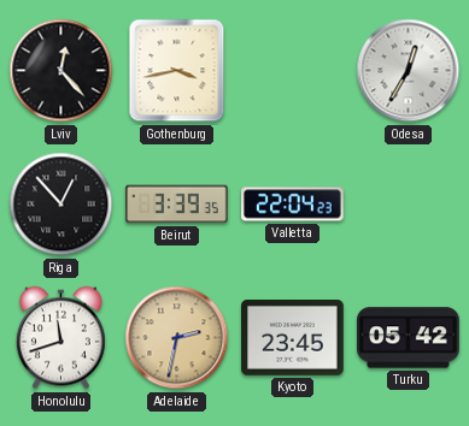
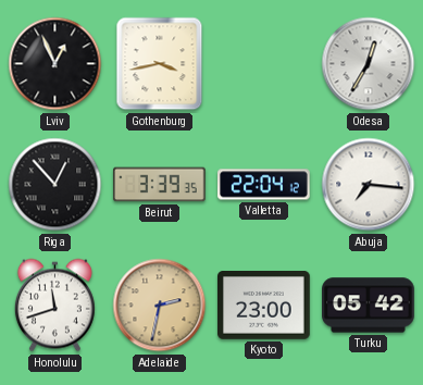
Lviv: 12:23 -> 12:56
Valletta: 22:04:23 -> 22:04:12
Abuja: none -> 7:16
Kyoto: 23:45 -> 23:00
